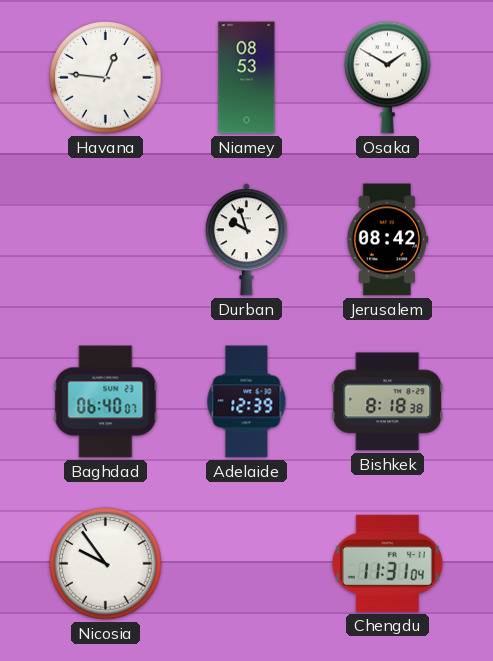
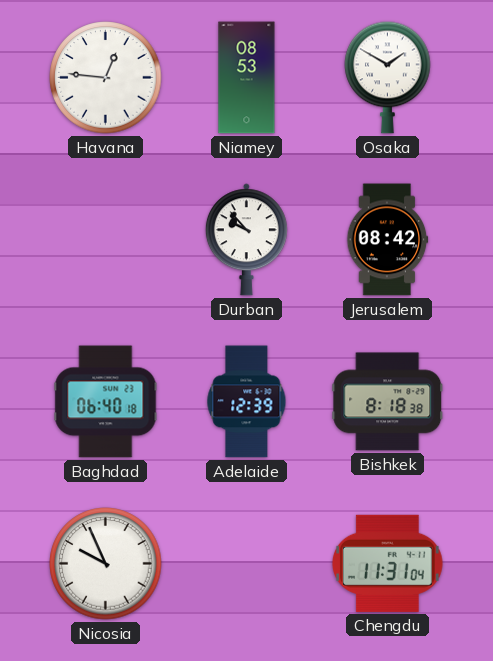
Durban: 9:57 -> 9:53
Baghdad: 06:40:07 -> 06:40:18
Nicosia: 9:54 -> 9:56
